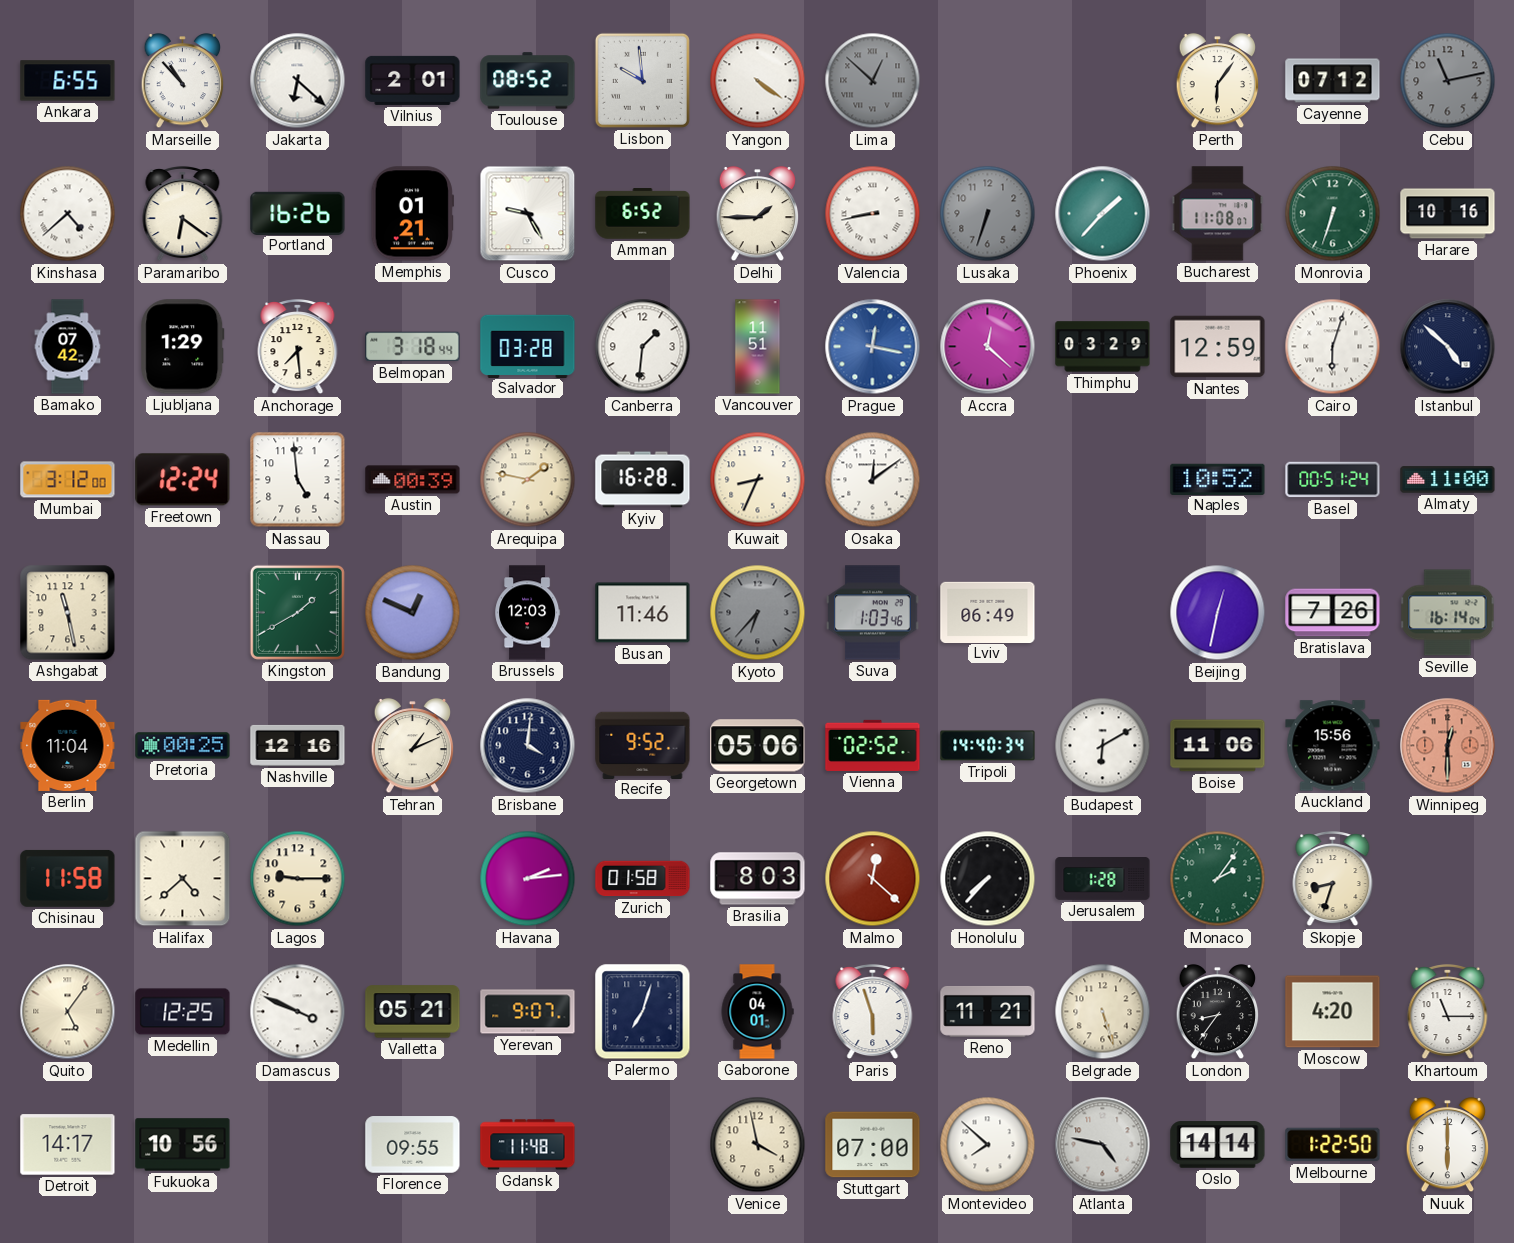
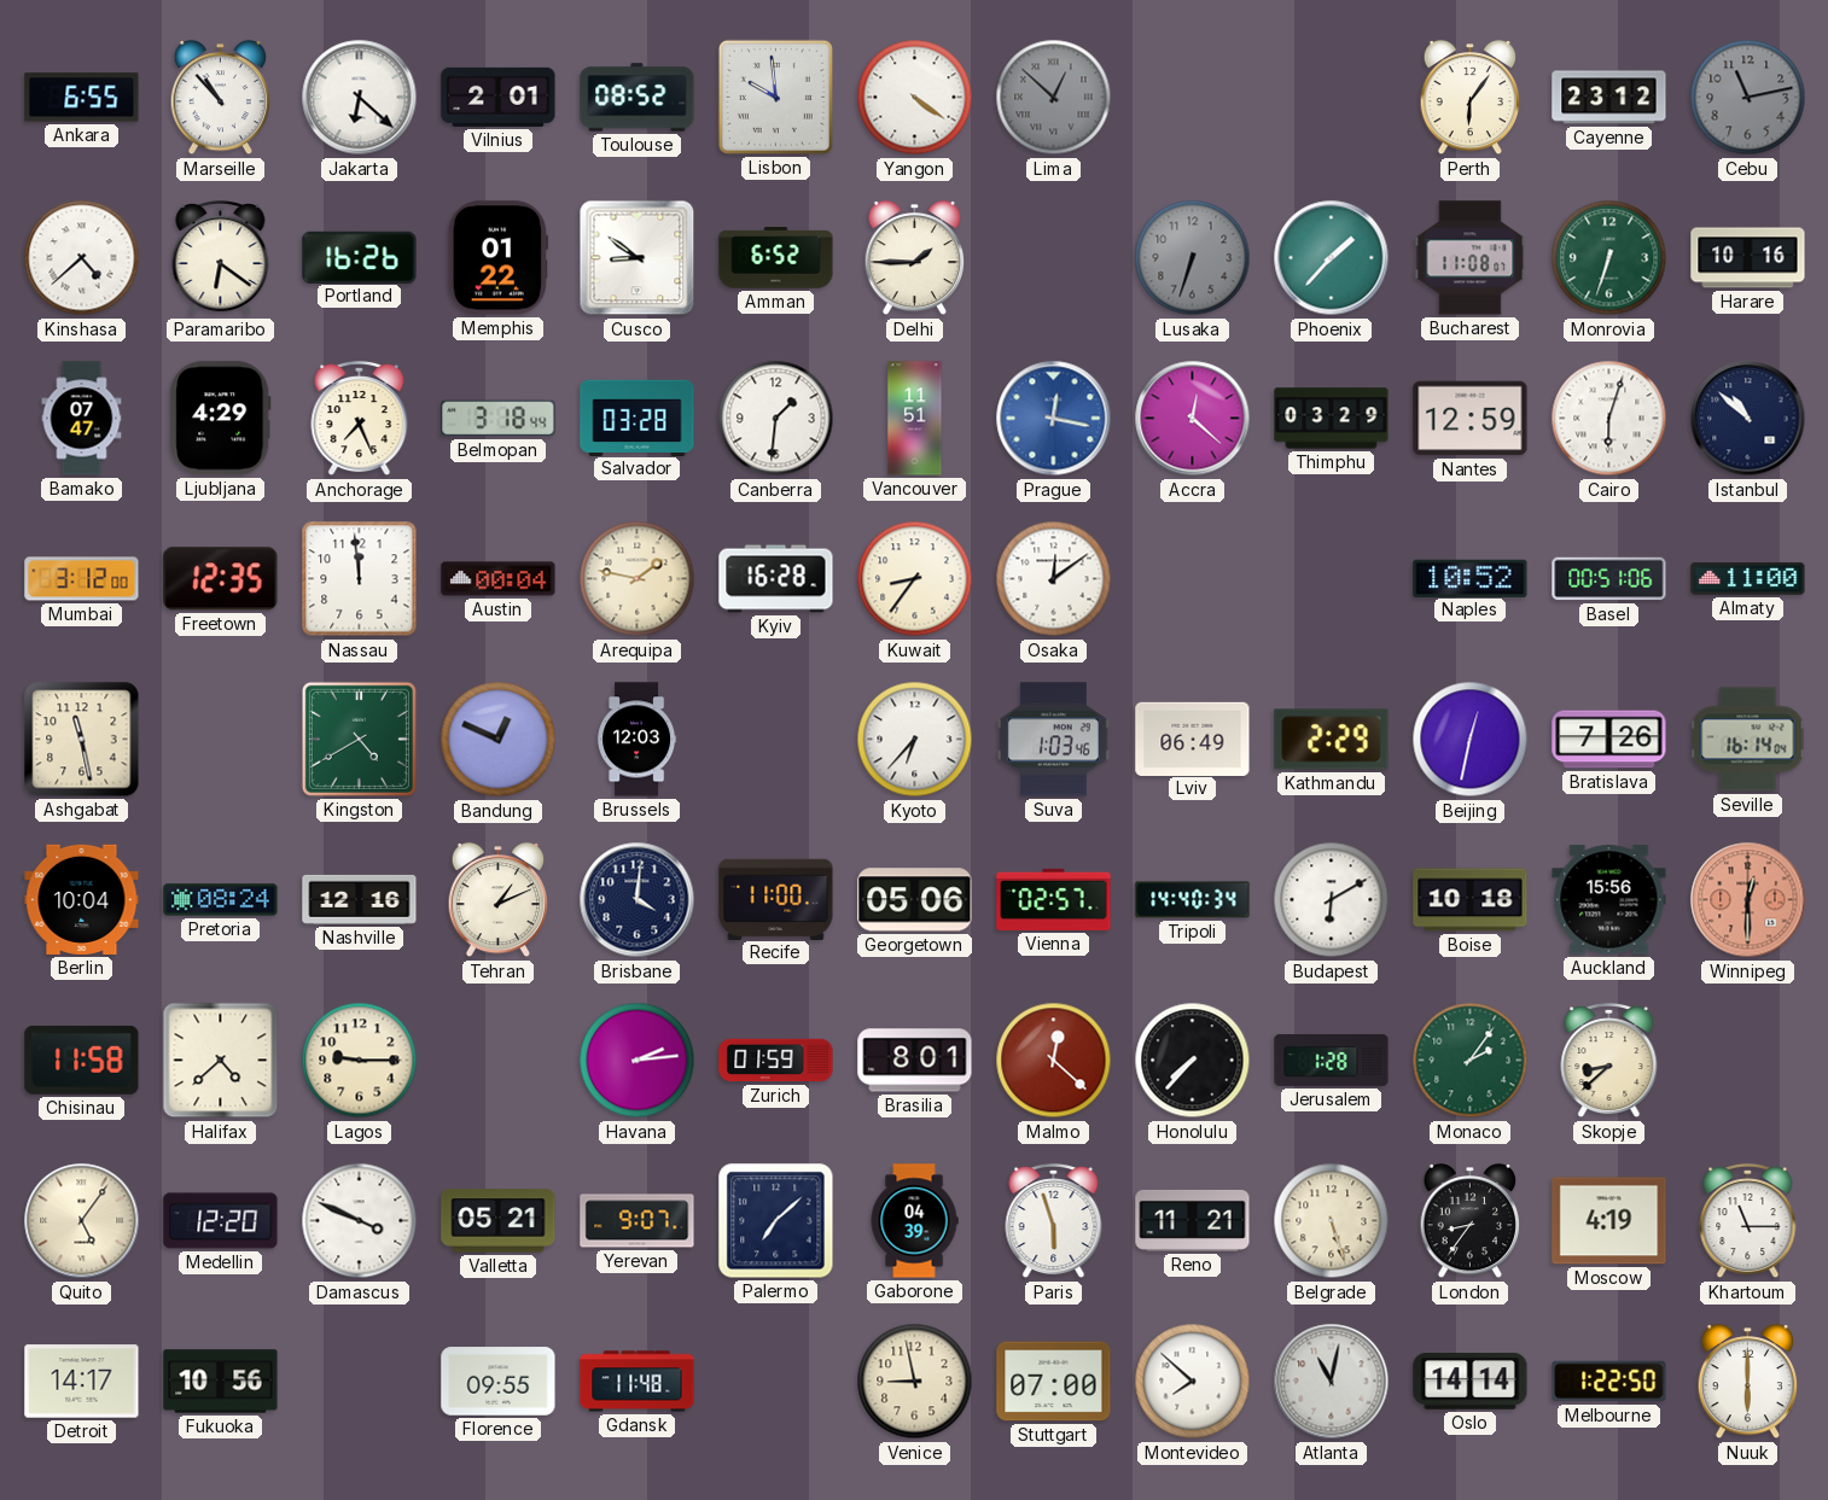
Cayenne: 07:12 -> 23:12
Memphis: 01:21 -> 01:22
Cusco: 9:25 -> 8:51
Valencia: 8:43 -> none
Bamako: 07:42 -> 07:47
Ljubljana: 1:29 -> 4:29
Anchorage: 7:29 -> 7:26
Istanbul: 4:52 -> 10:52
Freetown: 12:24 -> 12:35
Nassau: 4:59 -> 11:59
Austin: 00:39 -> 00:04
Kuwait: 8:34 -> 8:36
Basel: 00:51:24 -> 00:51:06
Kingston: 1:40 -> 4:40
Busan: 11:46 -> none
Kyoto dial: grey -> white
Kathmandu: none -> 2:29
Berlin: 11:04 -> 10:04
Pretoria: 00:25 -> 08:24
Recife: 9:52 -> 11:00
Vienna: 02:52 -> 02:57
Boise: 11:06 -> 10:18
Zurich: 01:58 -> 01:59
Brasilia: 8:03 -> 8:01
Skopje: 8:33 -> 8:38
Medellin: 12:25 -> 12:20
Palermo: 7:03 -> 7:08
Gaborone: 04:01 -> 04:39
Moscow: 4:20 -> 4:19
Venice: 3:58 -> 8:58
Atlanta: 4:47 -> 11:02
